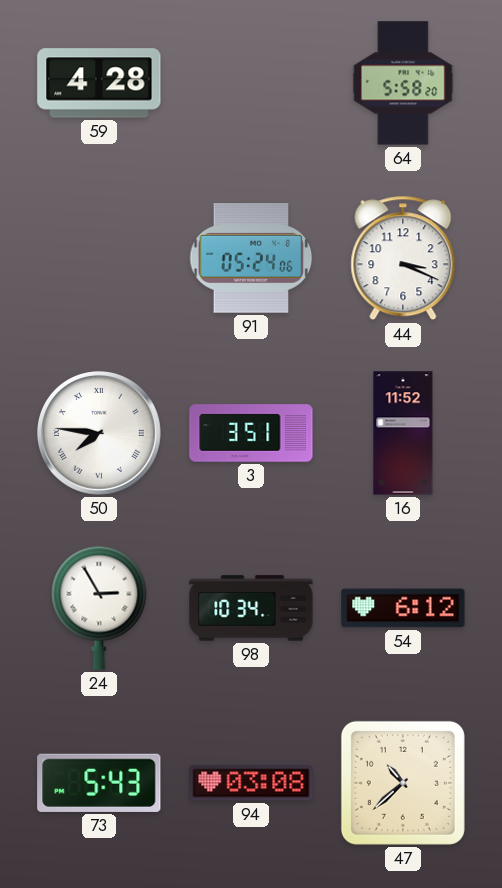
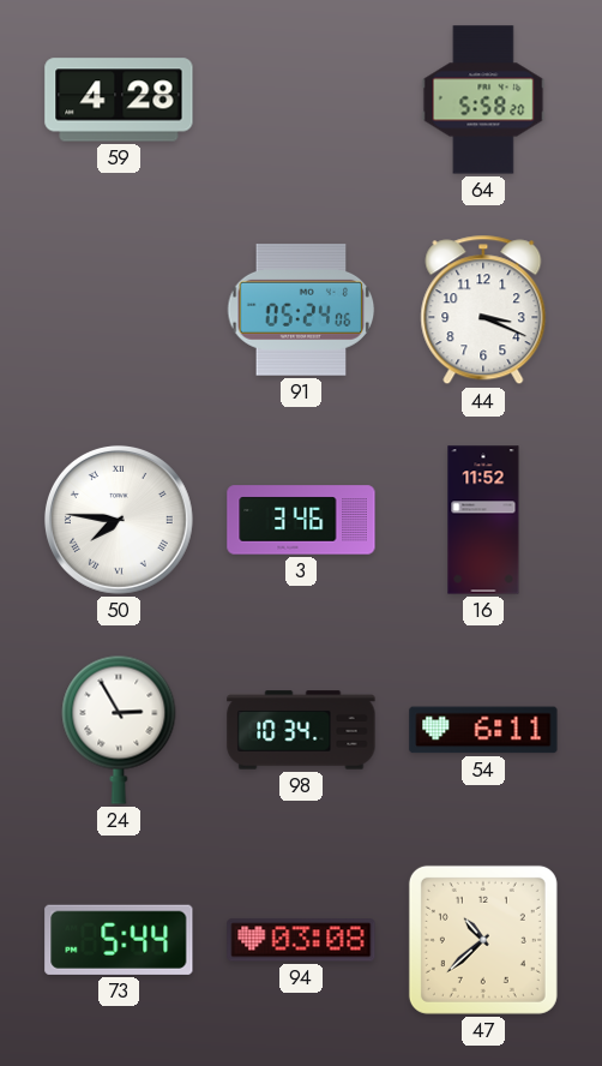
3: 3:51 -> 3:46
54: 6:12 -> 6:11
73: 5:43 -> 5:44
